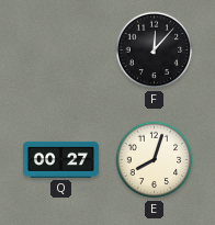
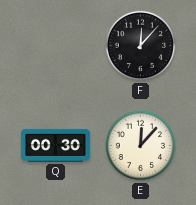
Q: 00:27 -> 00:30
E: 8:03 -> 12:07
